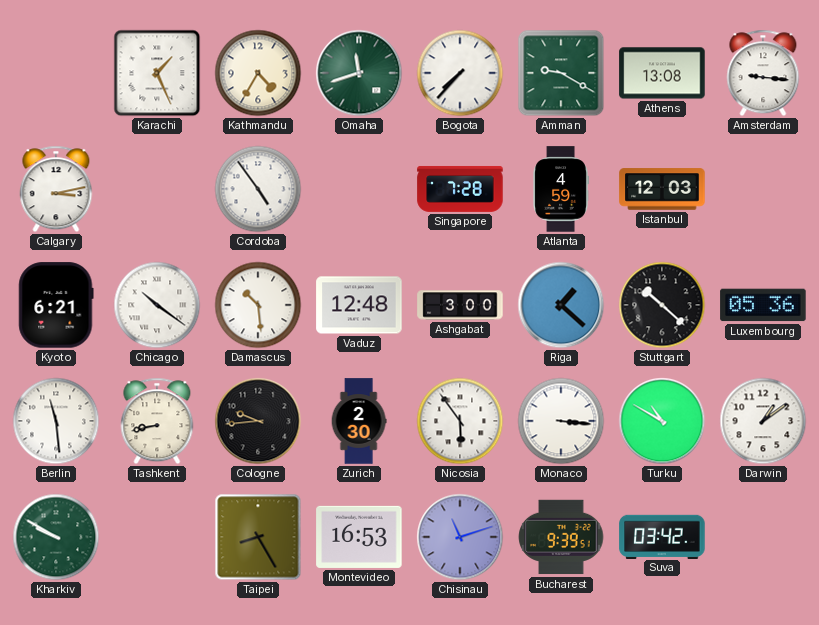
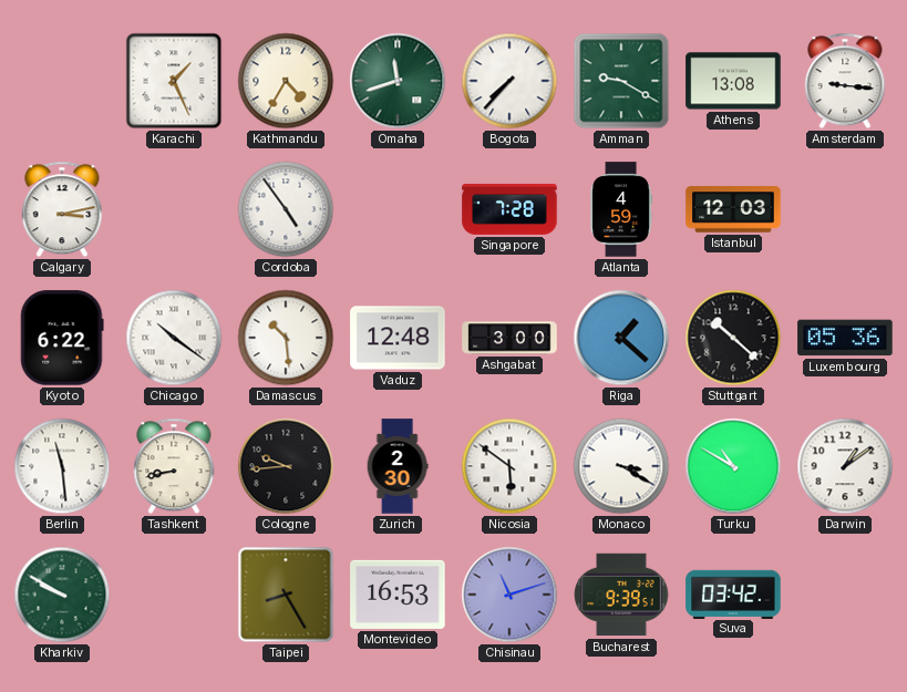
Kyoto: 6:21 -> 6:22
Nicosia: 5:54 -> 5:51
Monaco: 3:16 -> 3:20
